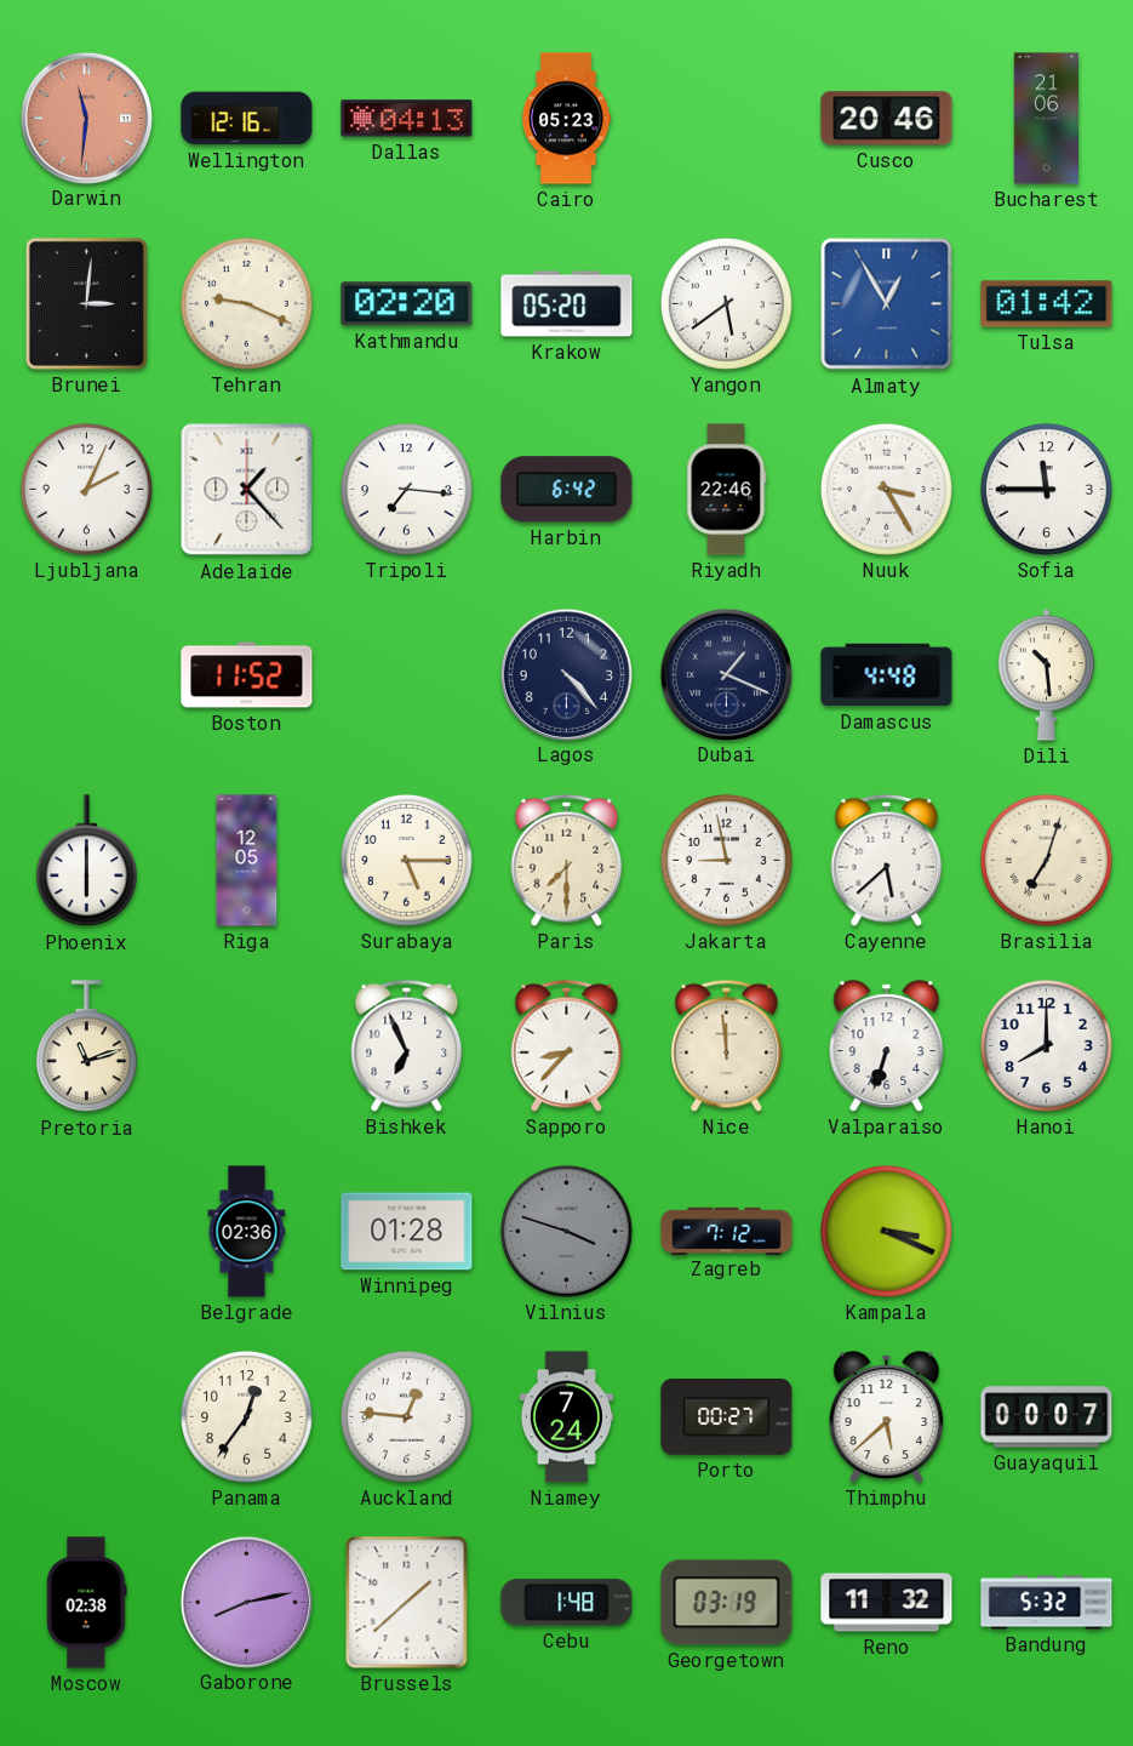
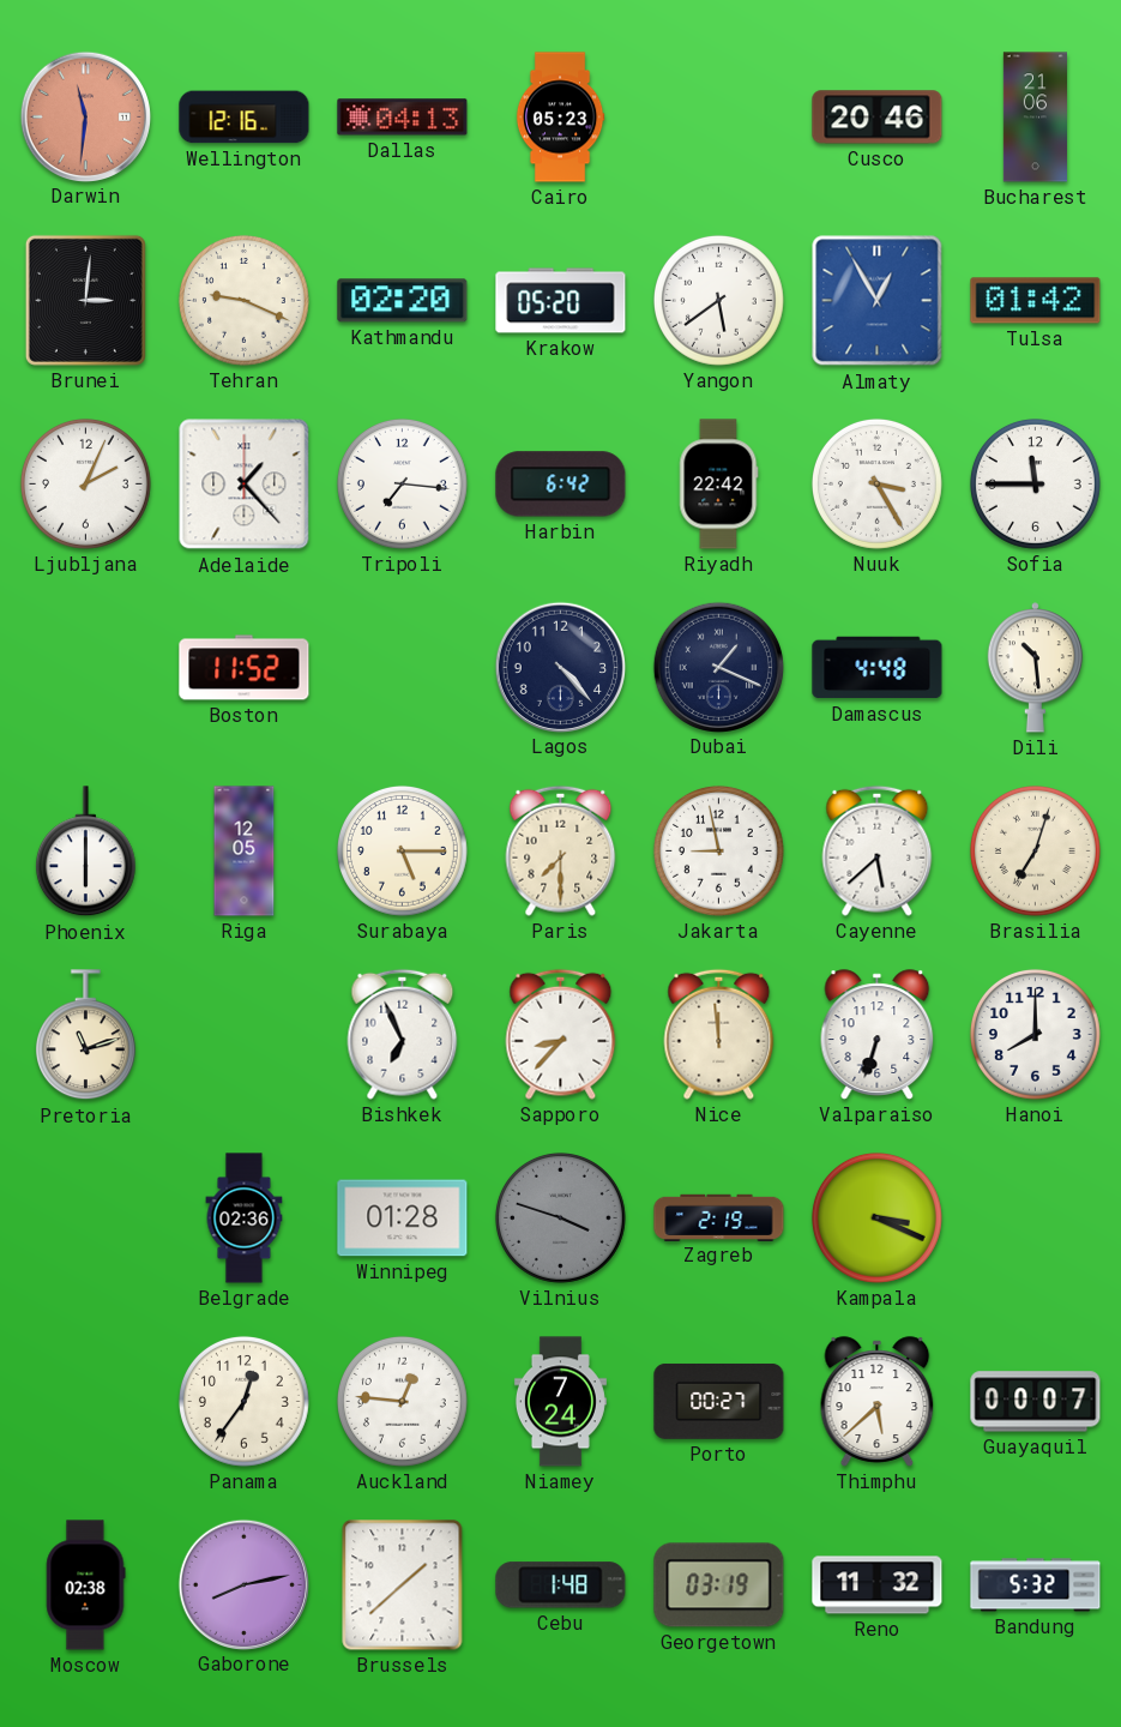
Riyadh: 22:46 -> 22:42
Zagreb: 7:12 -> 2:19
